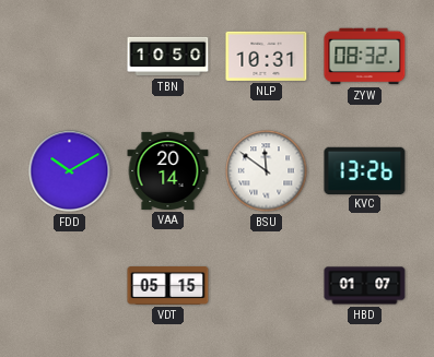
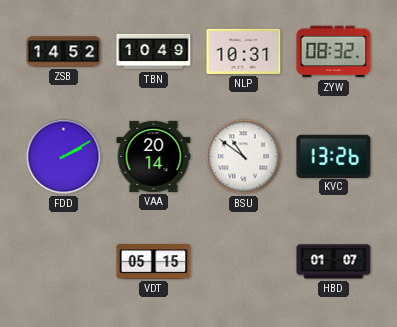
ZSB: none -> 14:52
TBN: 10:50 -> 10:49
FDD: 10:10 -> 2:10
BSU: 11:51 -> 10:51
